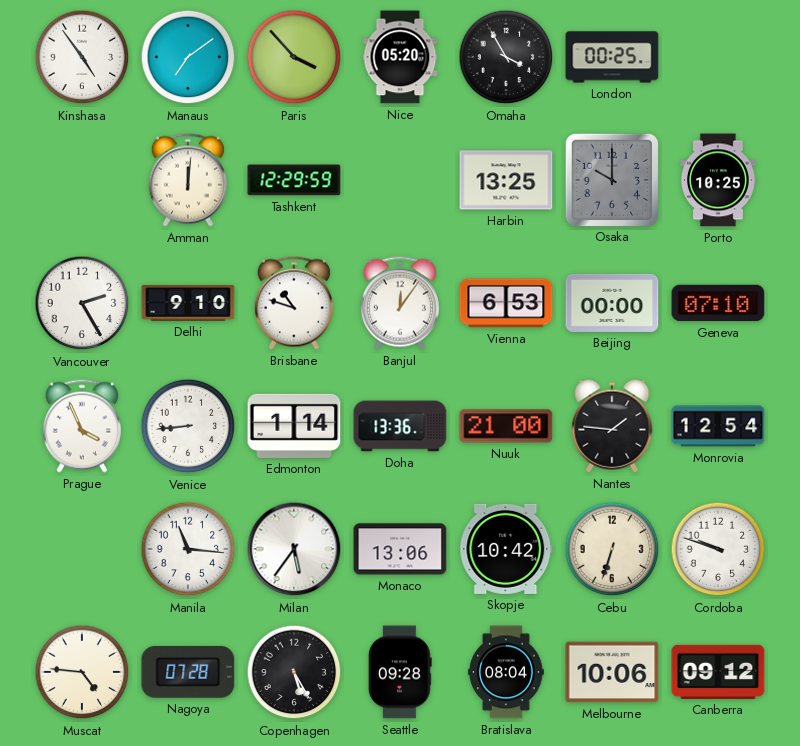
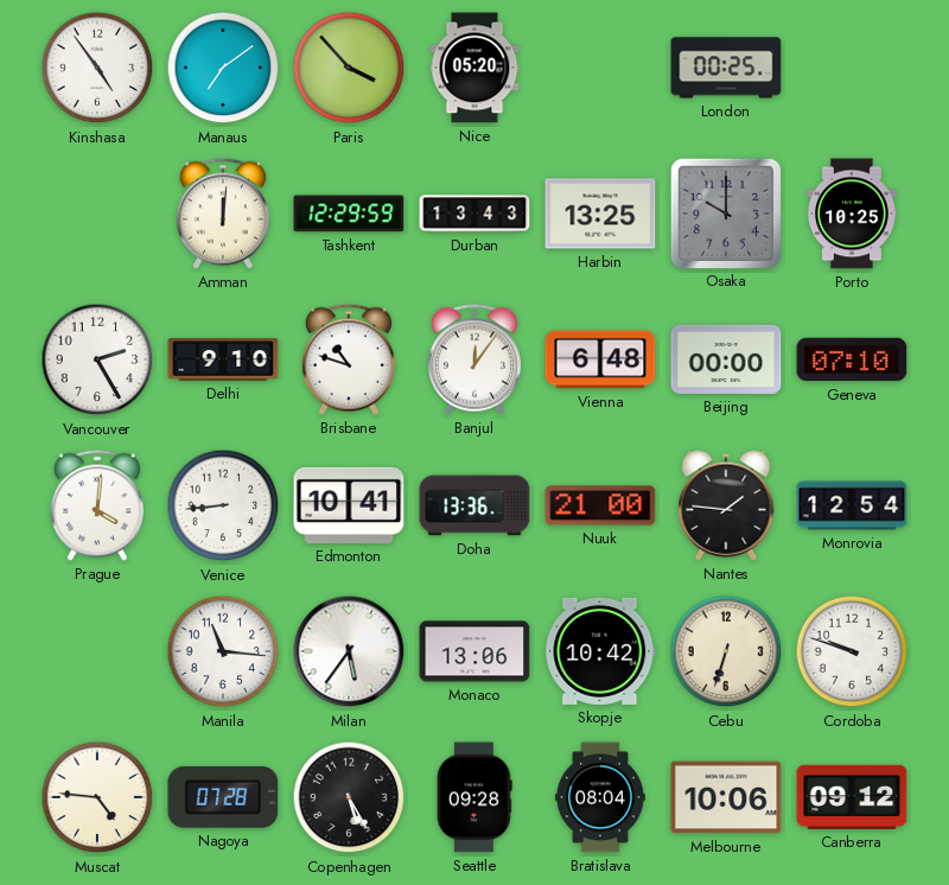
Omaha: 3:55 -> none
Durban: none -> 13:43
Vienna: 6:53 -> 6:48
Prague: 3:56 -> 4:01
Edmonton: 1:14 -> 10:41
